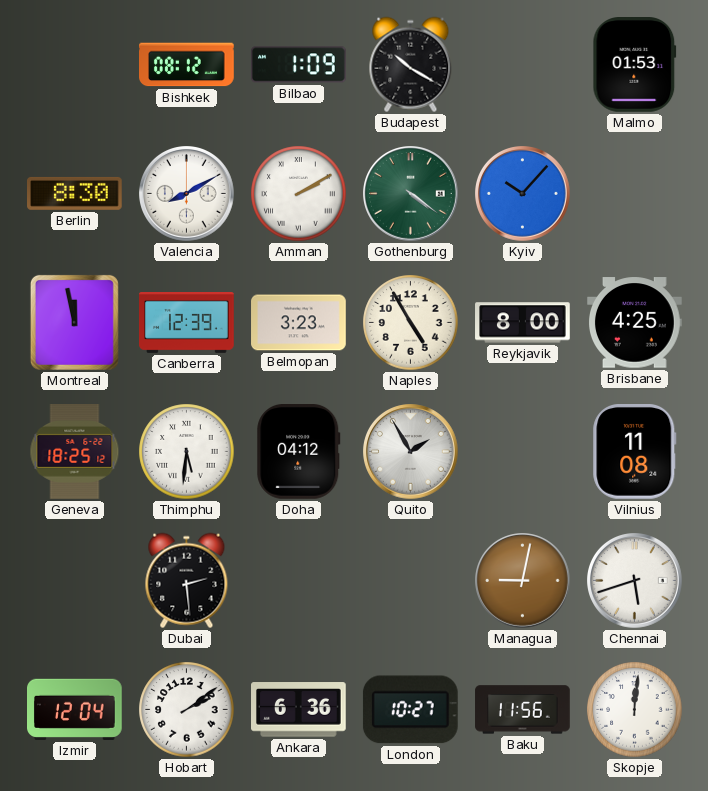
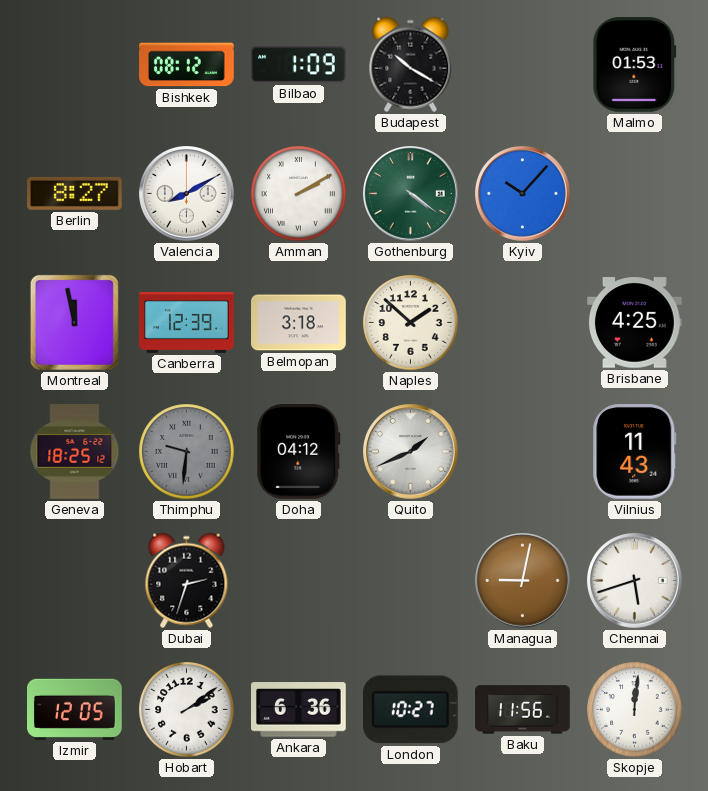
Berlin: 8:30 -> 8:27
Belmopan: 3:23 -> 3:18
Naples: 4:55 -> 1:52
Reykjavik: 8:00 -> none
Thimphu: 5:31 -> 9:31
Thimphu dial: white -> grey
Quito: 1:55 -> 1:41
Vilnius: 11:08 -> 11:43
Dubai: 2:29 -> 2:33
Izmir: 12:04 -> 12:05
